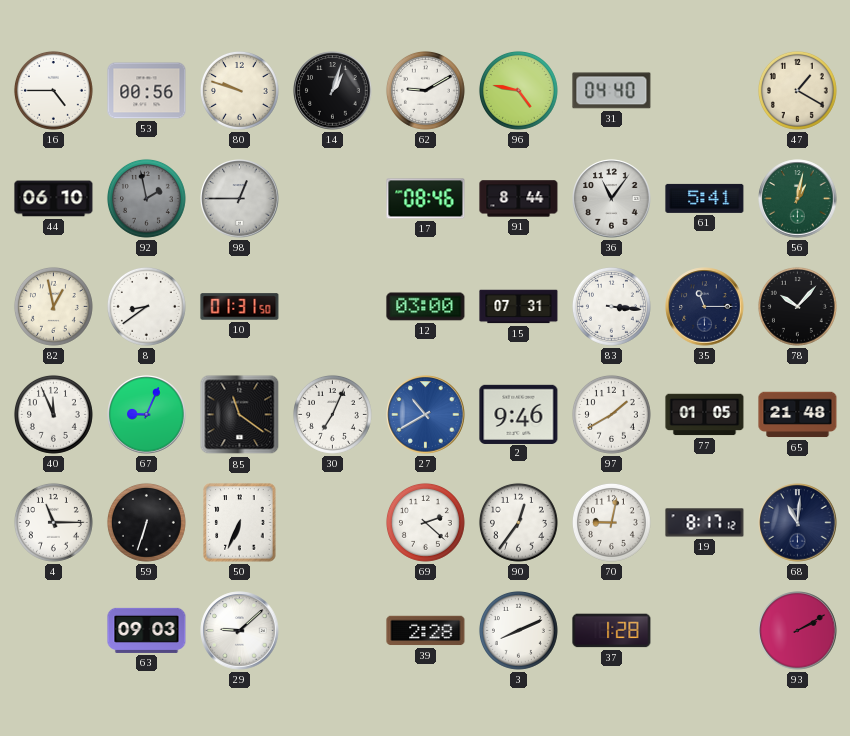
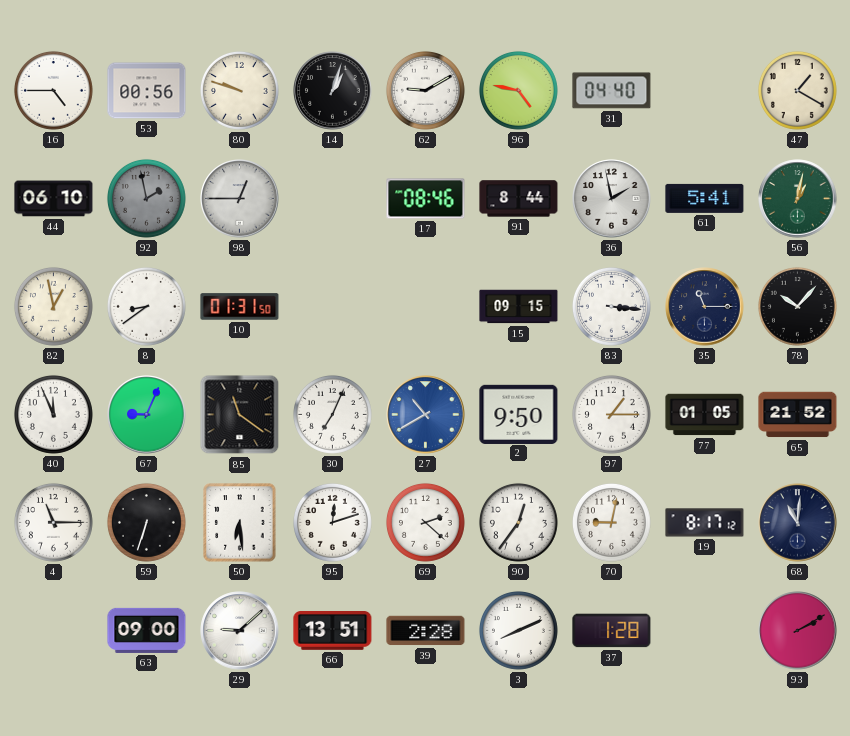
36: 11:06 -> 1:58
12: 03:00 -> none
15: 07:31 -> 09:15
2: 9:46 -> 9:50
97: 1:40 -> 1:15
65: 21:48 -> 21:52
50: 6:34 -> 6:29
95: none -> 12:12
63: 09:03 -> 09:00
66: none -> 13:51
